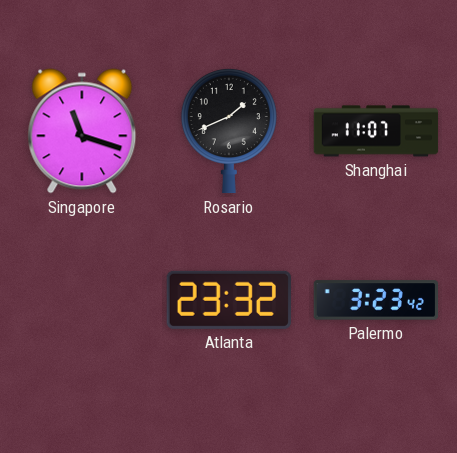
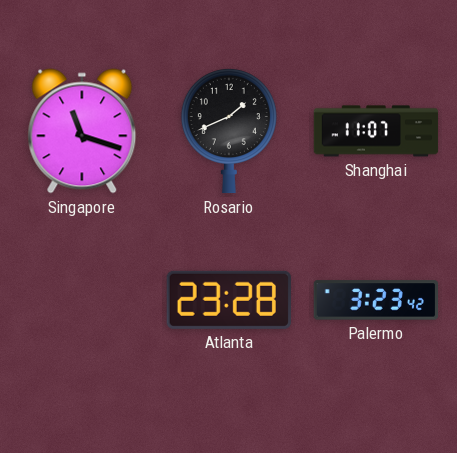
Atlanta: 23:32 -> 23:28
